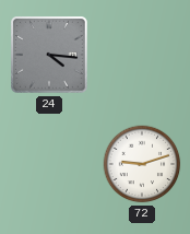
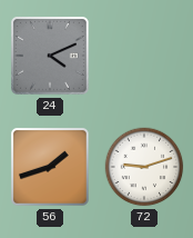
24: 4:16 -> 4:11
56: none -> 1:42
